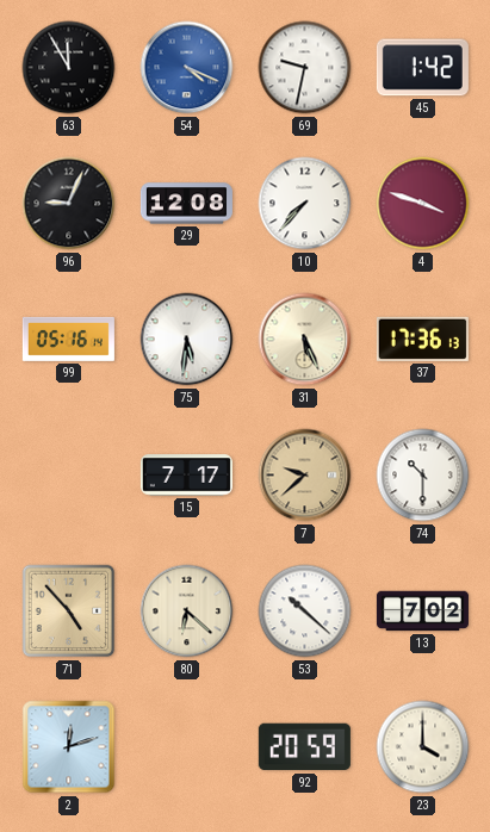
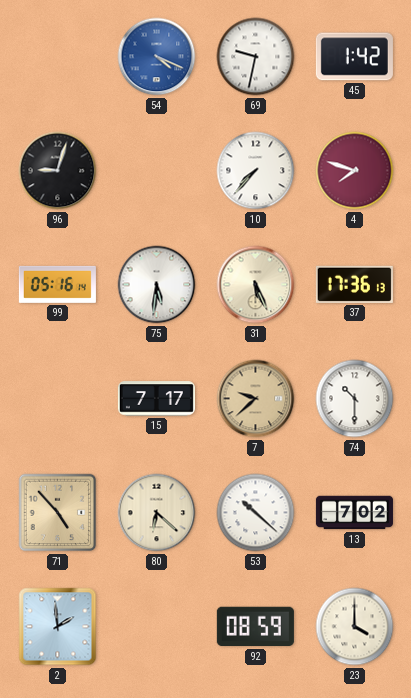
63: 11:55 -> none
96: 9:04 -> 9:03
29: 12:08 -> none
4: 3:48 -> 7:48
2: 12:12 -> 1:59
92: 20:59 -> 08:59
